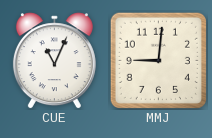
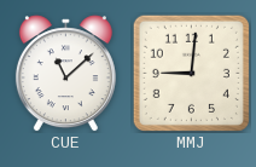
CUE: 11:04 -> 11:08
